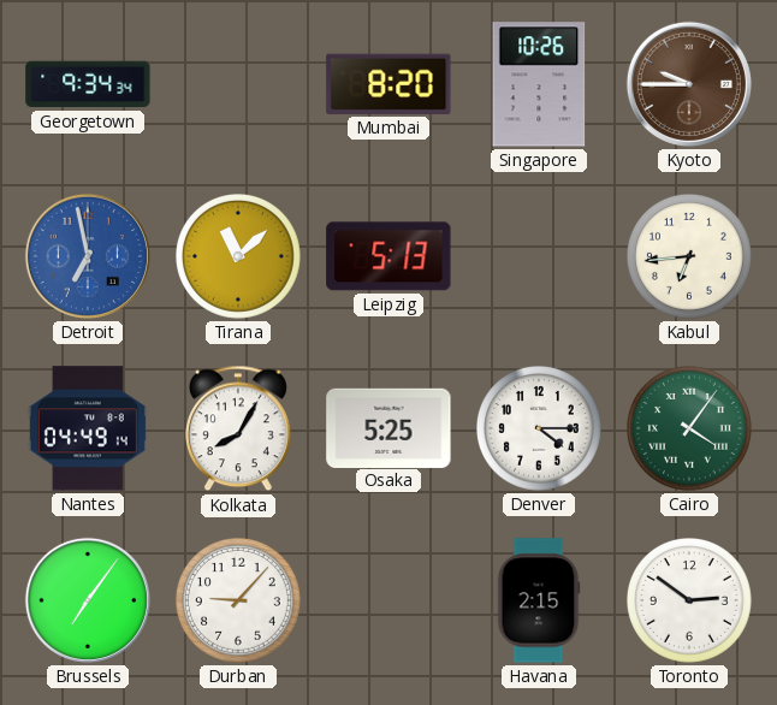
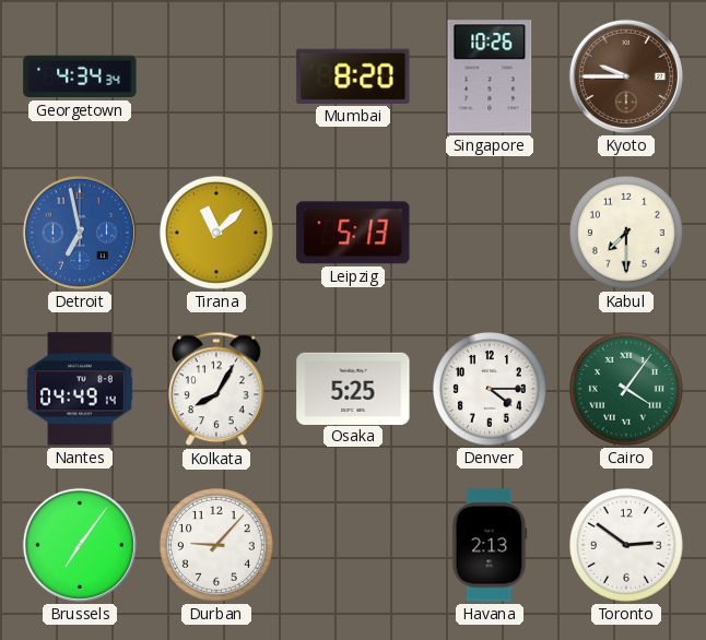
Georgetown: 9:34 -> 4:34
Kabul: 6:44 -> 7:30
Havana: 2:15 -> 2:13
